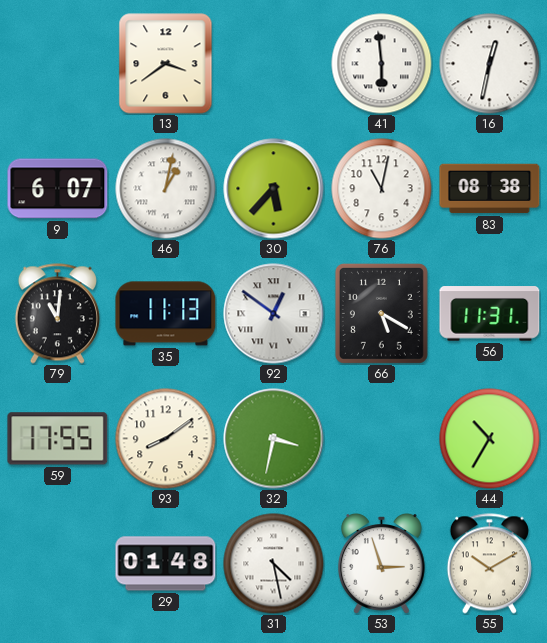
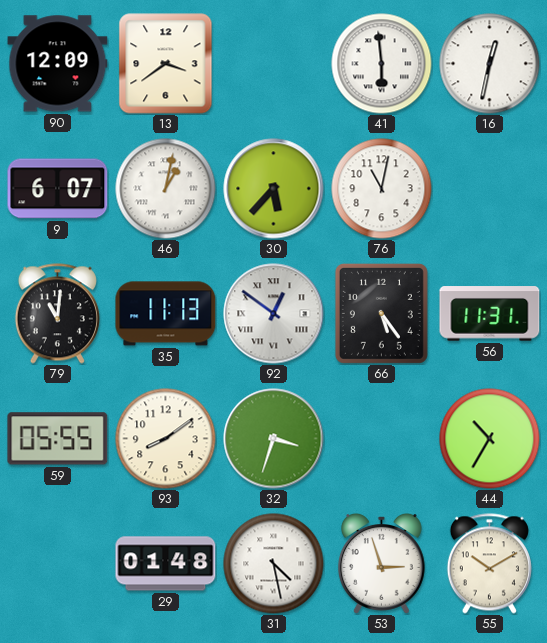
90: none -> 12:09
83: 08:38 -> none
66: 5:20 -> 5:24
59: 17:55 -> 05:55
32: 3:32 -> 3:33
